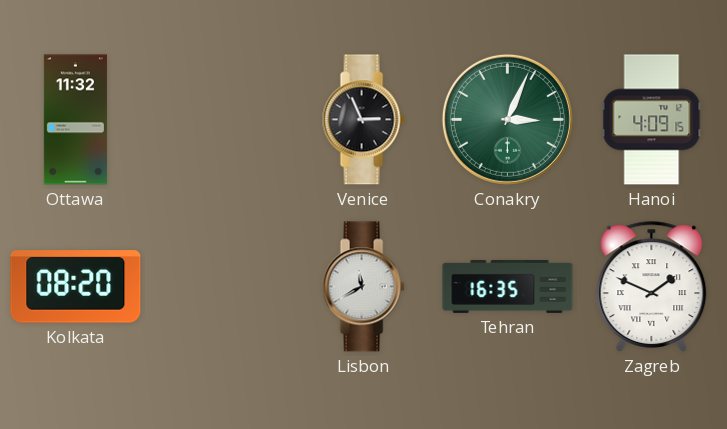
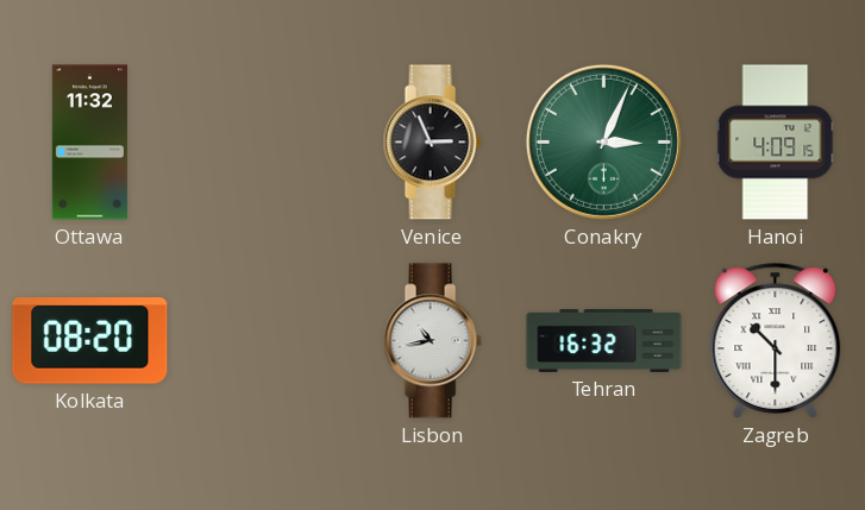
Lisbon: 11:40 -> 10:43
Tehran: 16:35 -> 16:32
Zagreb: 1:49 -> 10:30
